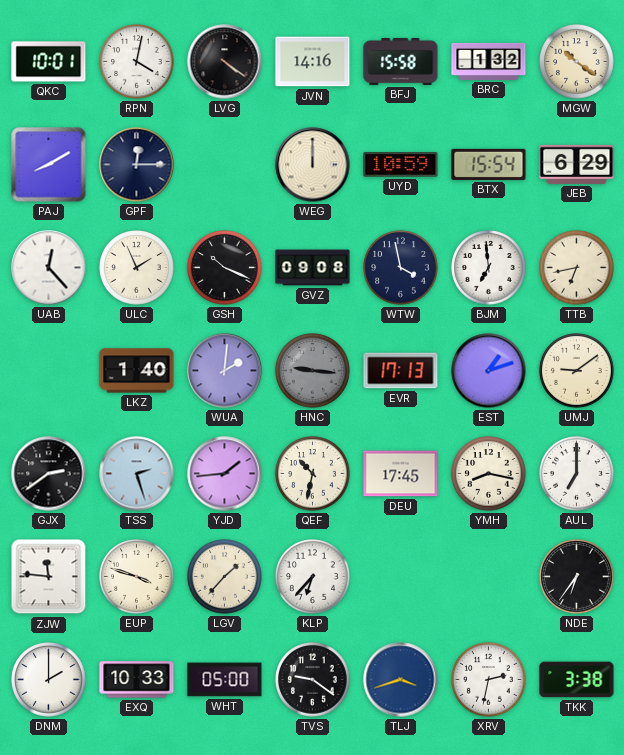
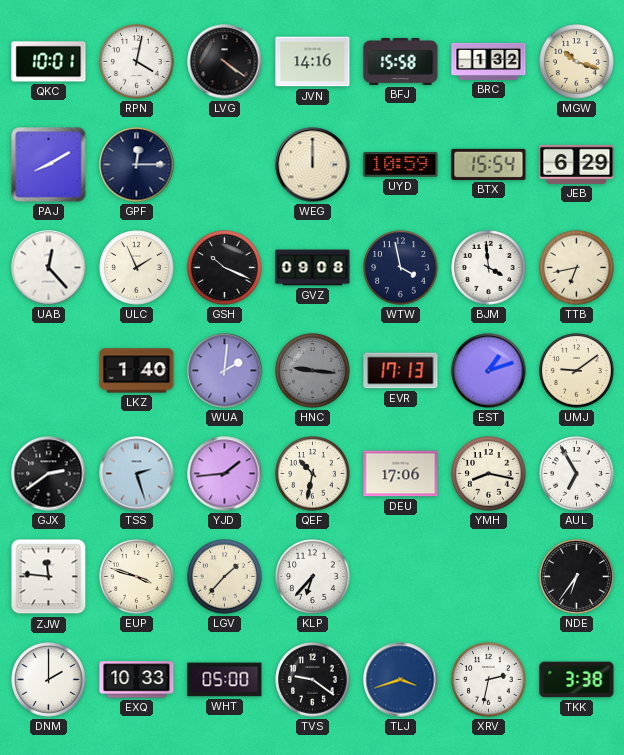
MGW: 10:21 -> 10:18
BJM: 6:59 -> 3:59
DEU: 17:45 -> 17:06
AUL: 7:00 -> 6:55
